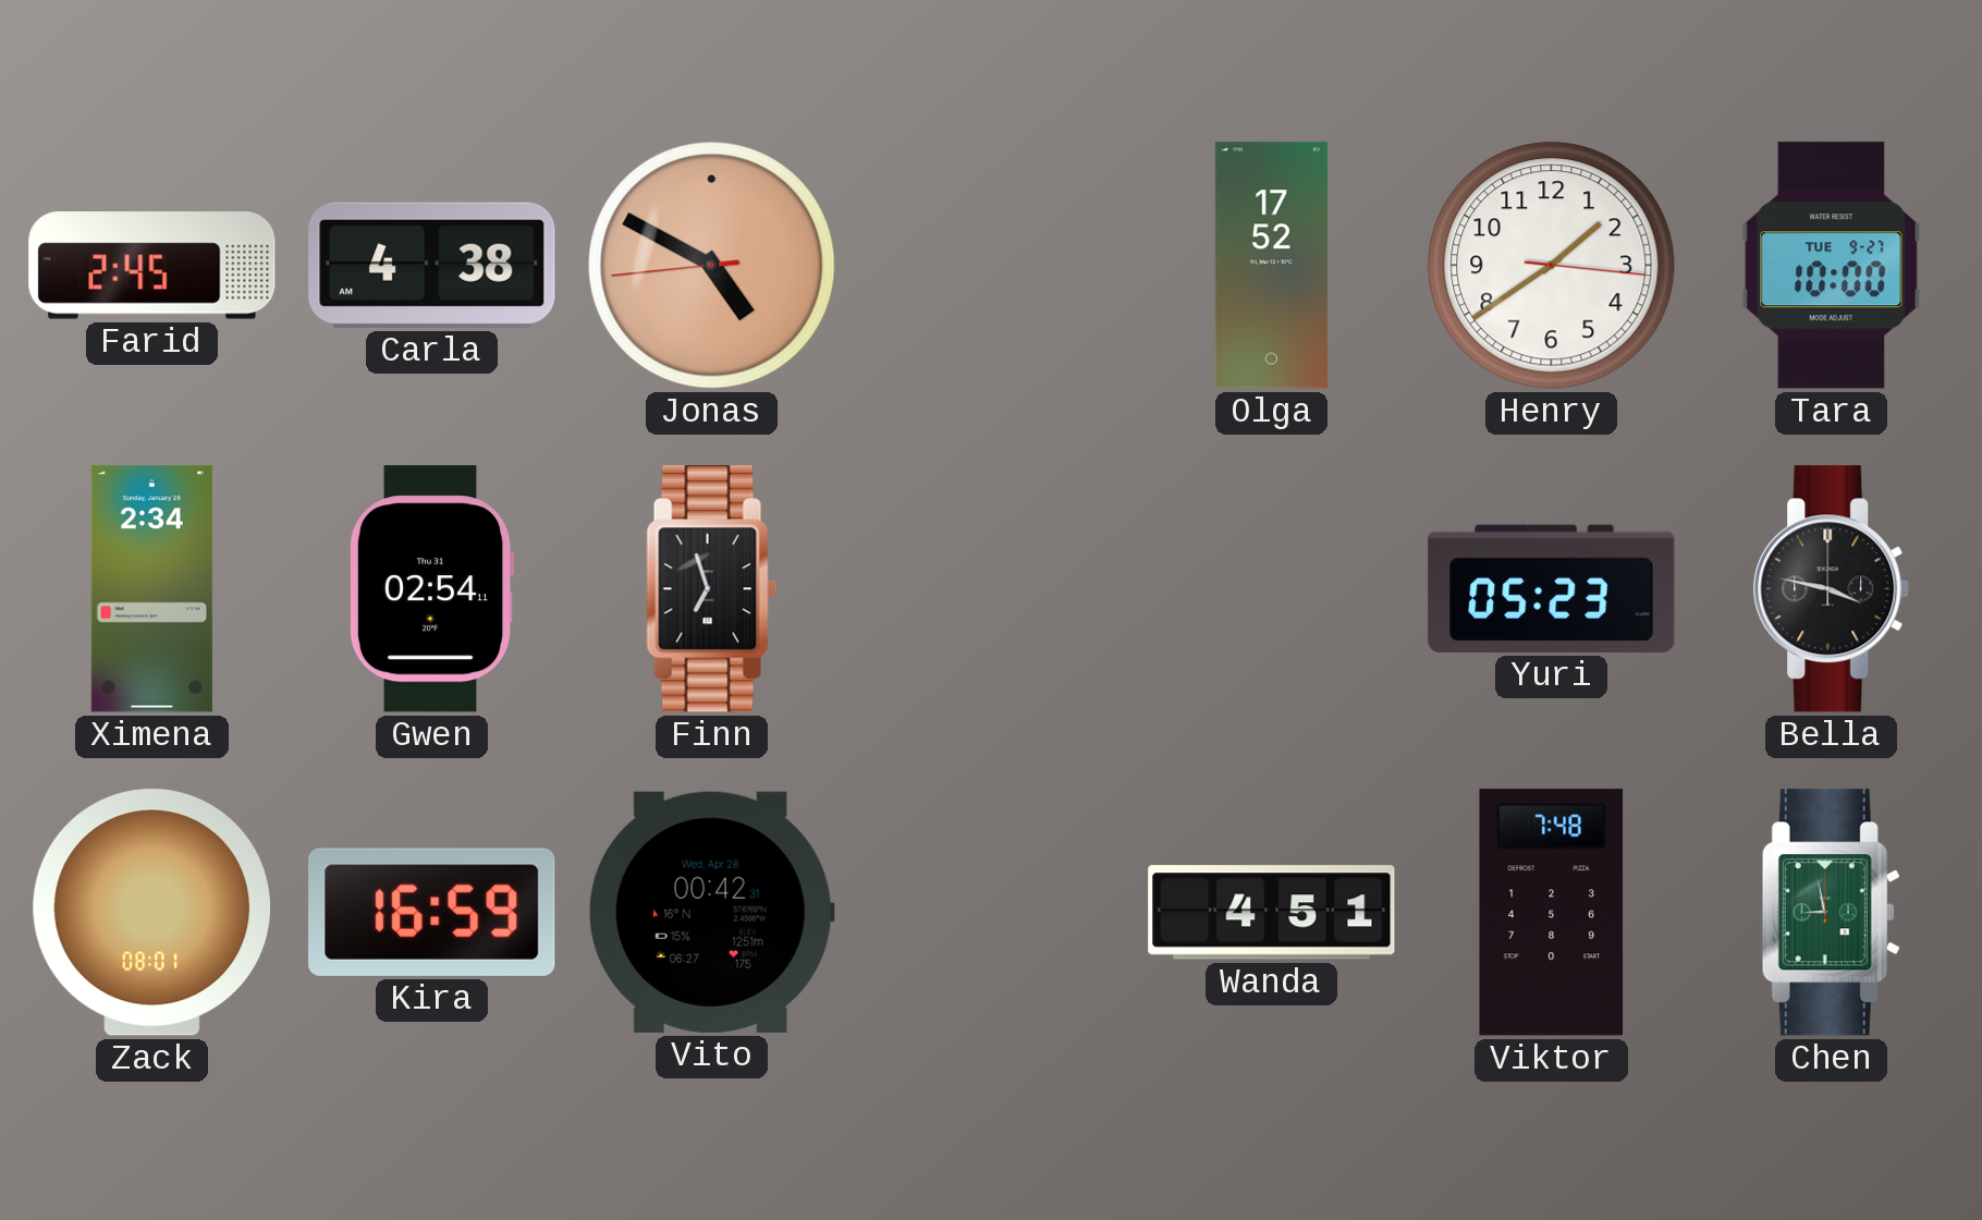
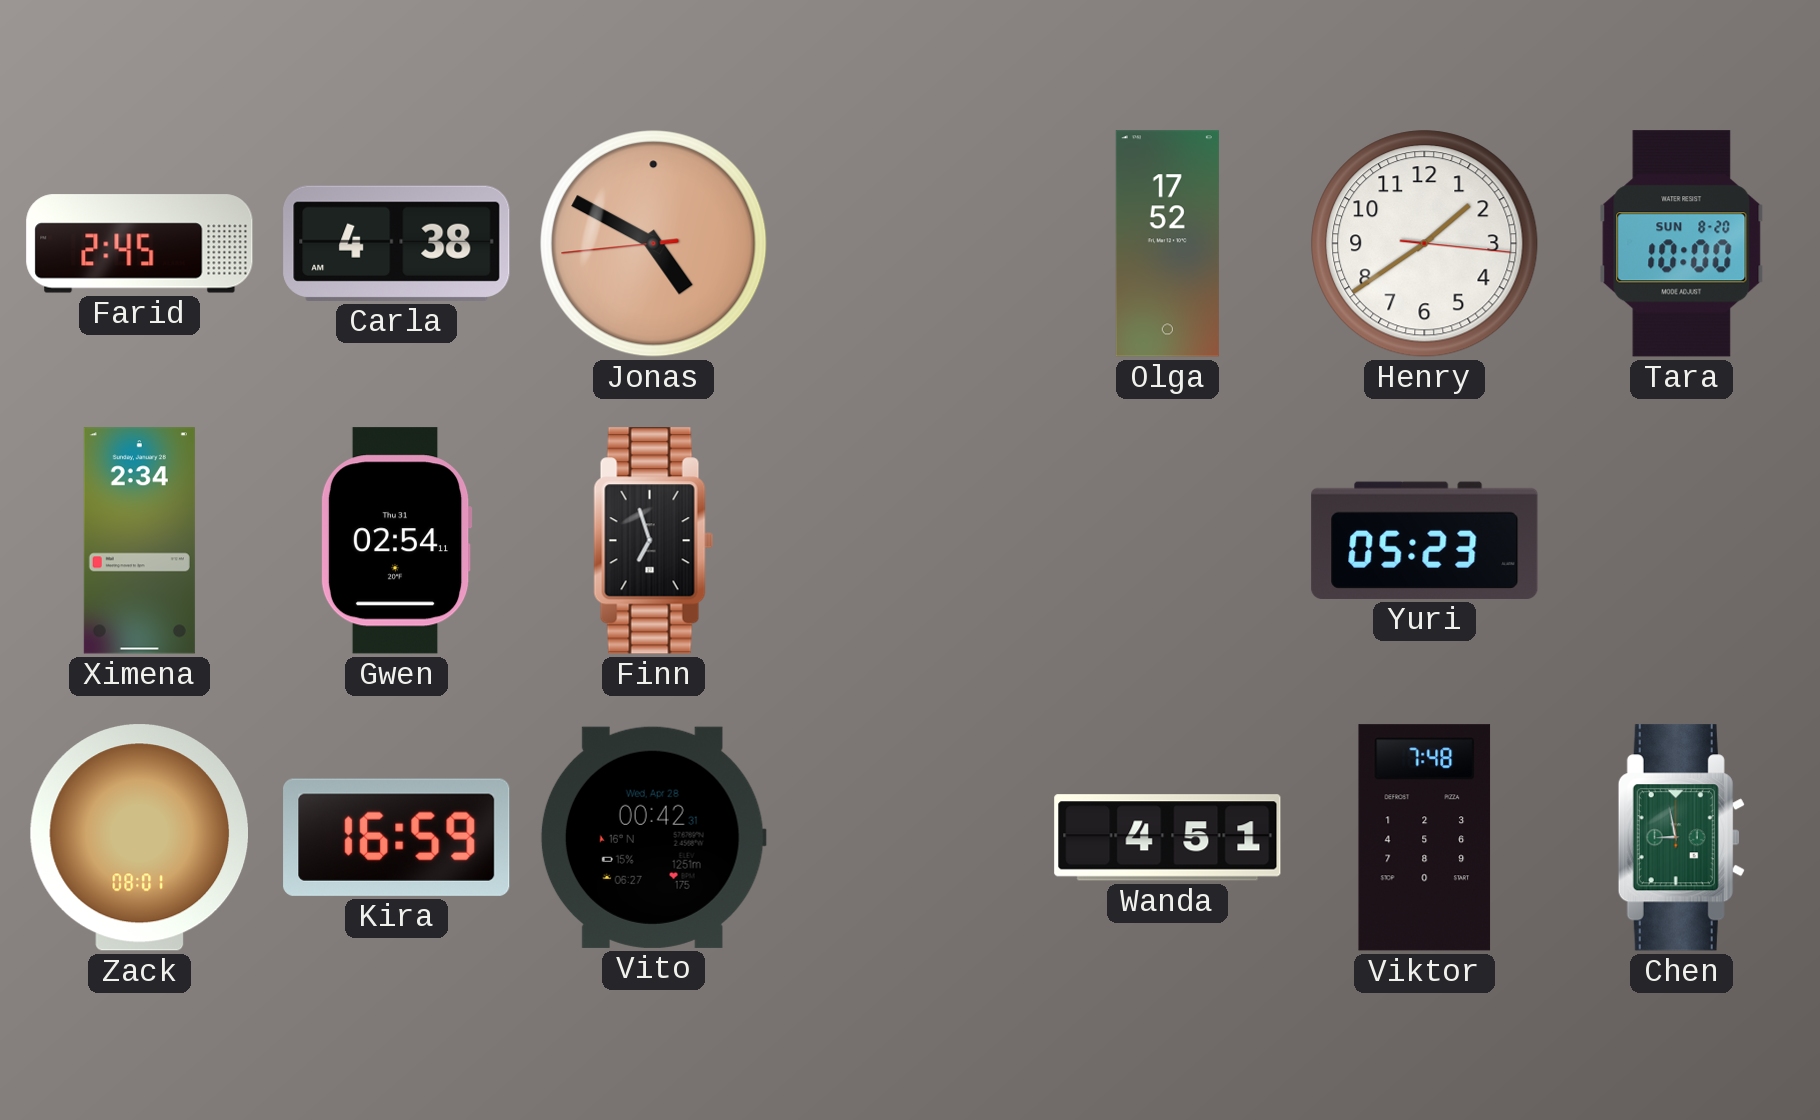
Tara date: TUE 9-27 -> SUN 8-20
Bella: 3:47 -> none
